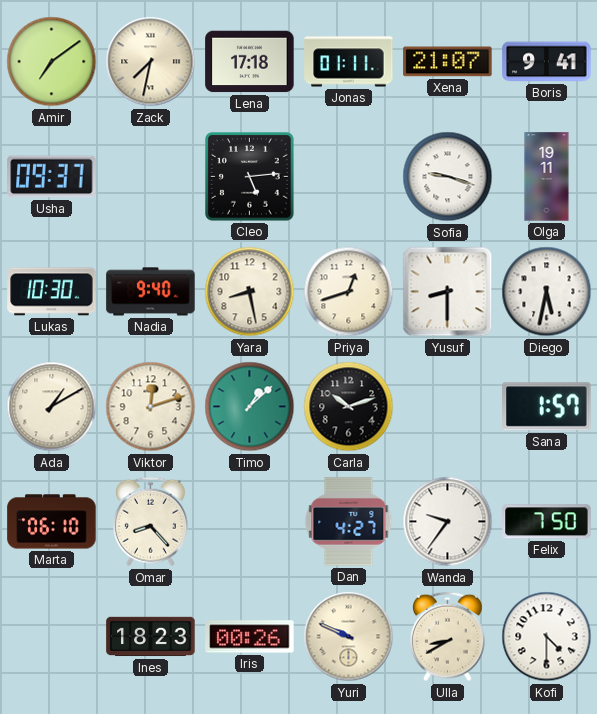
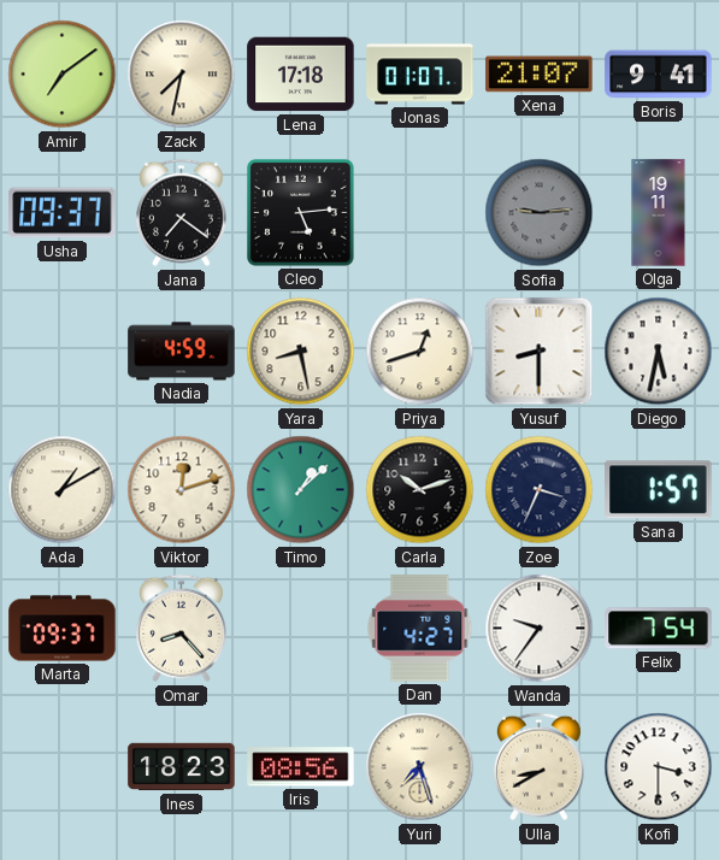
Jonas: 01:11 -> 01:07
Jana: none -> 7:21
Sofia: 9:18 -> 9:14
Sofia dial: white -> grey
Lukas: 10:30 -> none
Nadia: 9:40 -> 4:59
Zoe: none -> 3:34
Marta: 06:10 -> 09:37
Felix: 7:50 -> 7:54
Iris: 00:26 -> 08:56
Yuri: 9:49 -> 7:27
Kofi: 4:30 -> 3:30
